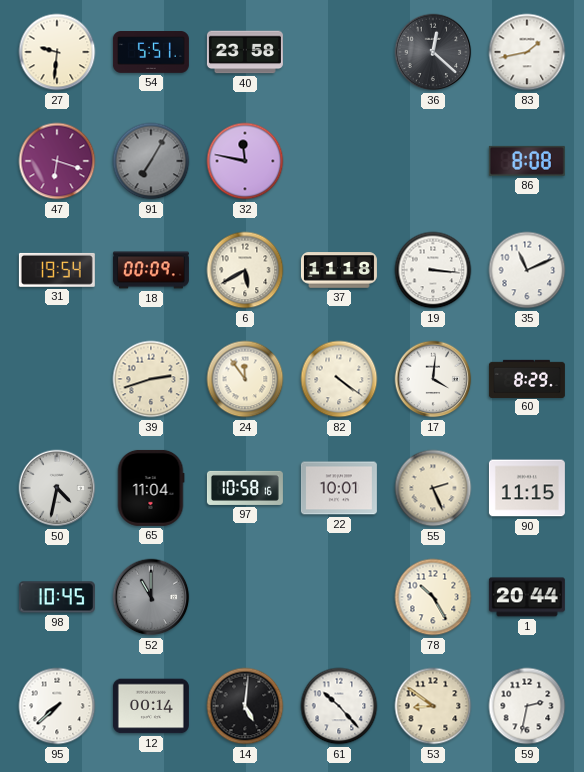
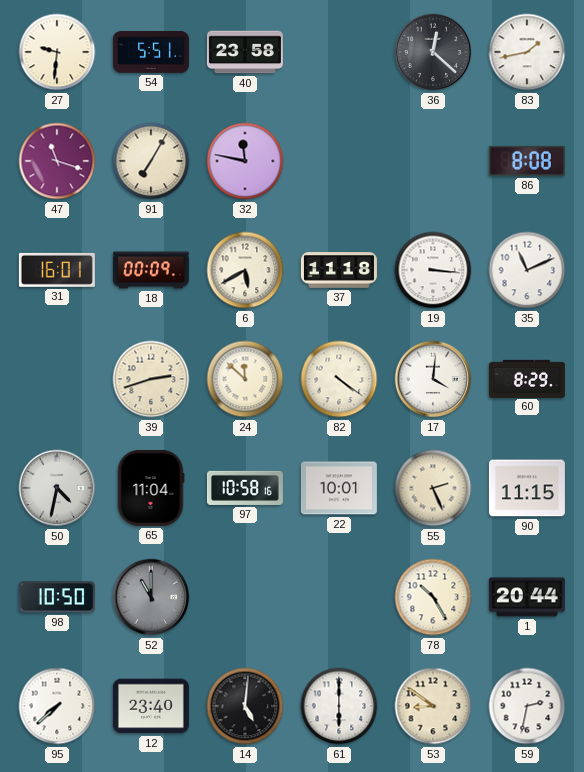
47: 6:18 -> 11:18
91 dial: grey -> cream
31: 19:54 -> 16:01
24: 11:54 -> 11:52
98: 10:45 -> 10:50
12: 00:14 -> 23:40
61: 10:23 -> 6:00
